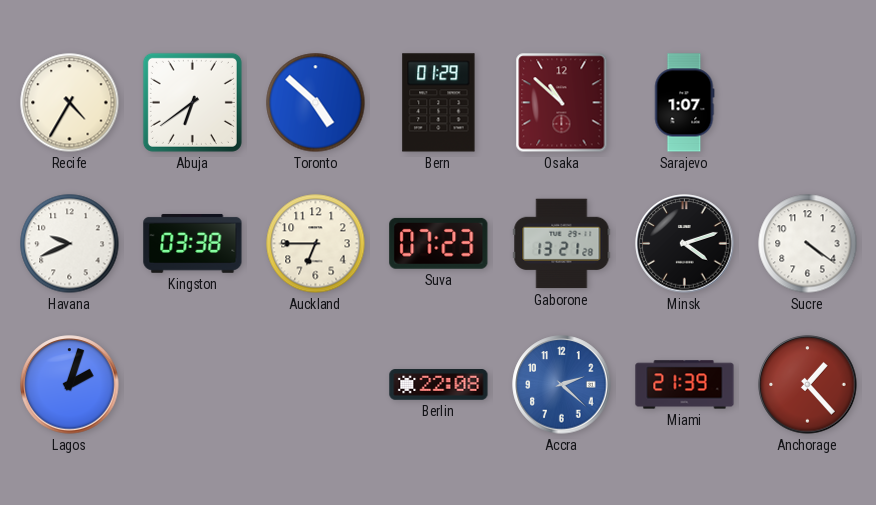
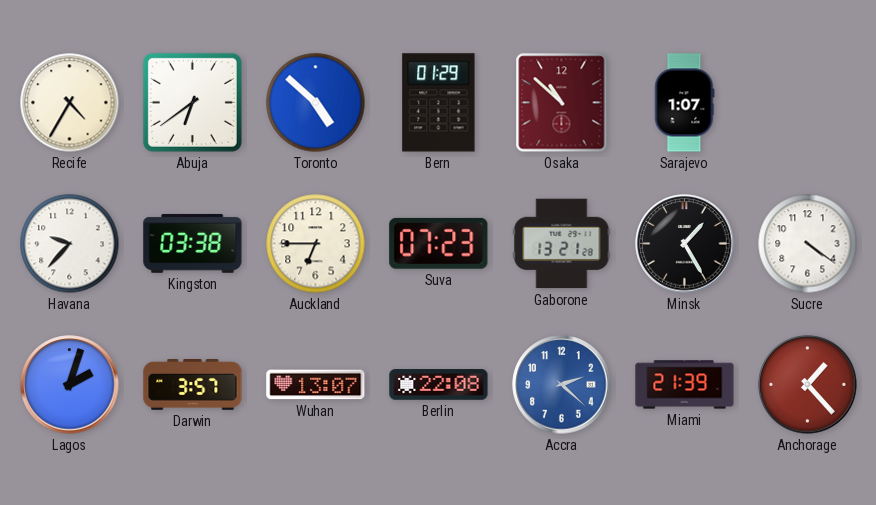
Havana: 9:41 -> 9:37
Minsk: 4:12 -> 1:25
Darwin: none -> 3:57
Wuhan: none -> 13:07
